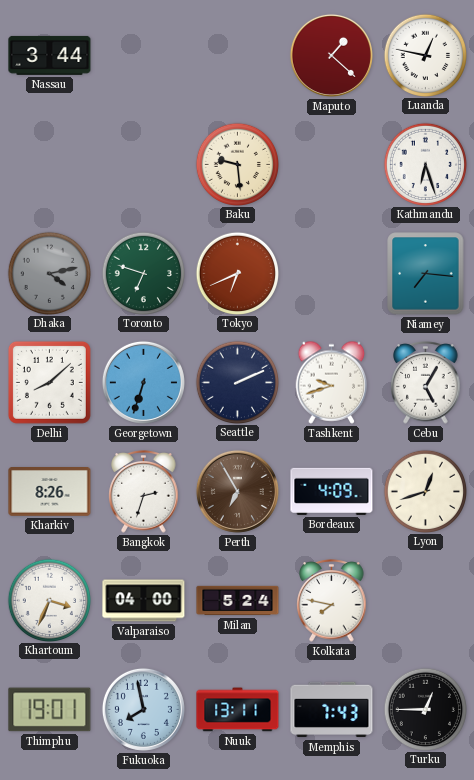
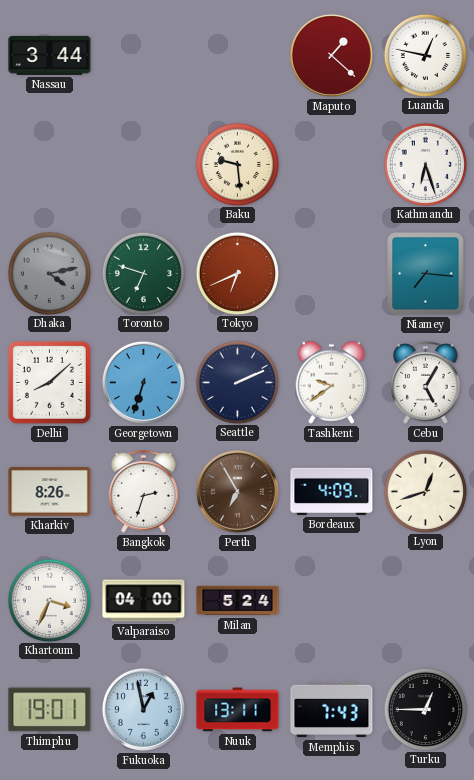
Tashkent: 9:42 -> 9:39
Kolkata: 7:47 -> none
Fukuoka: 7:58 -> 12:58
